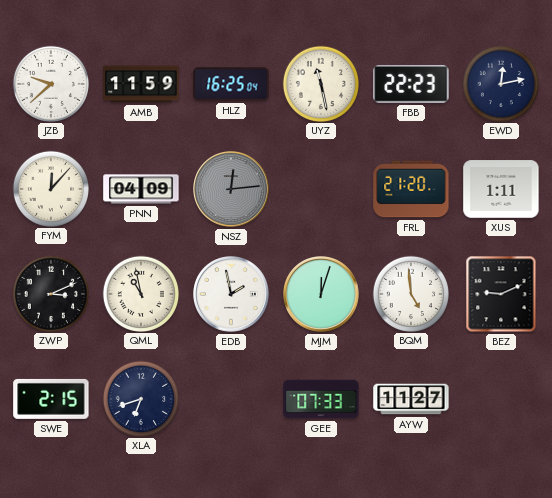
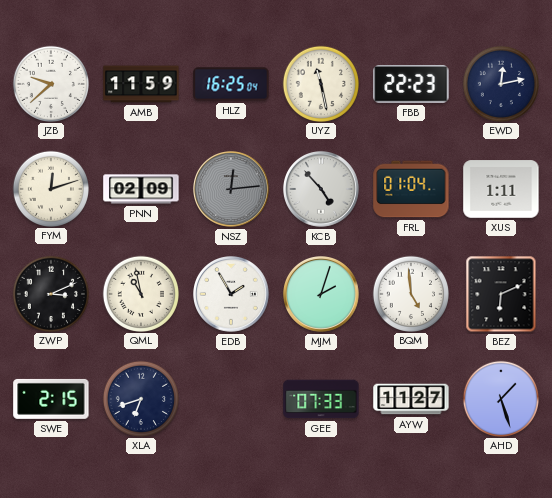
FYM: 12:07 -> 12:12
PNN: 04:09 -> 02:09
KCB: none -> 4:53
FRL: 21:20 -> 01:04
EDB: 1:58 -> 1:55
MJM: 12:03 -> 2:03
BEZ: 9:11 -> 6:11
AHD: none -> 1:27
